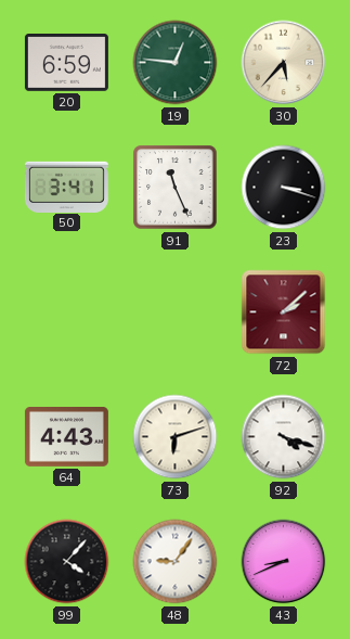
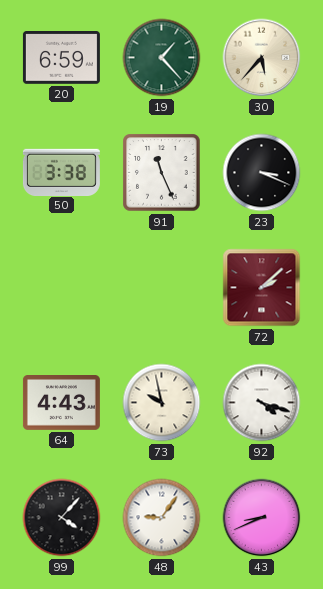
19: 12:46 -> 1:23
50: 3:41 -> 3:38
23: 3:18 -> 3:19
73: 6:12 -> 9:58
